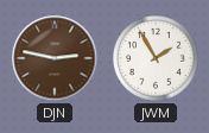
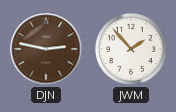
JWM: 1:55 -> 1:53
